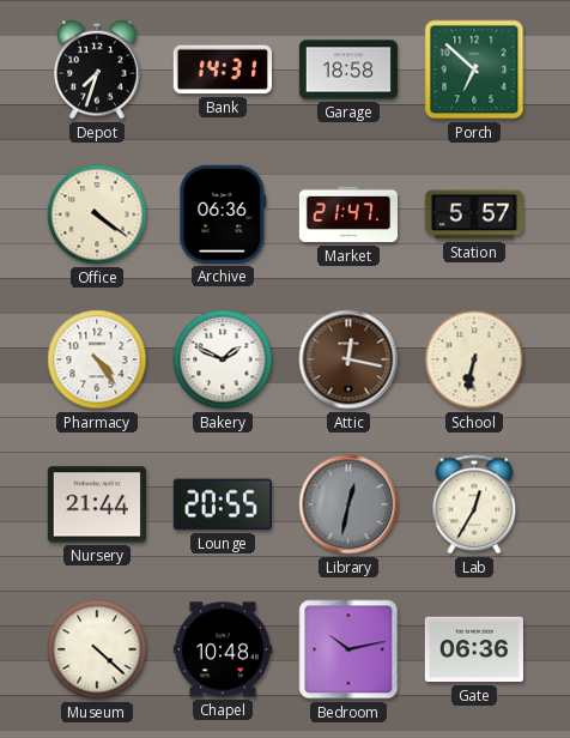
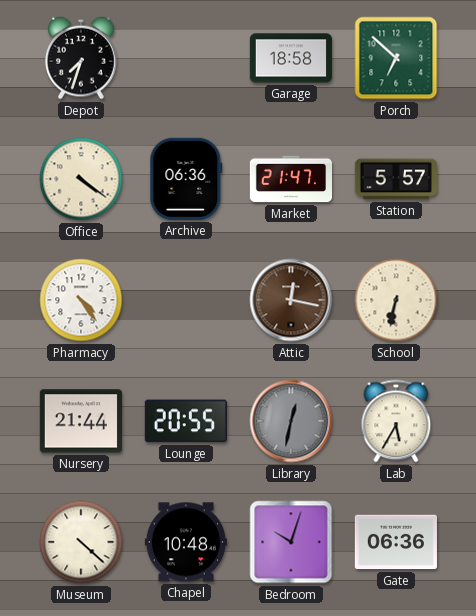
Bank: 14:31 -> none
Bakery: 1:49 -> none
Lab: 12:35 -> 5:35
Bedroom: 10:13 -> 10:03
